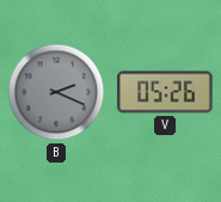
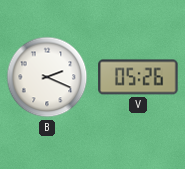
B dial: grey -> white
